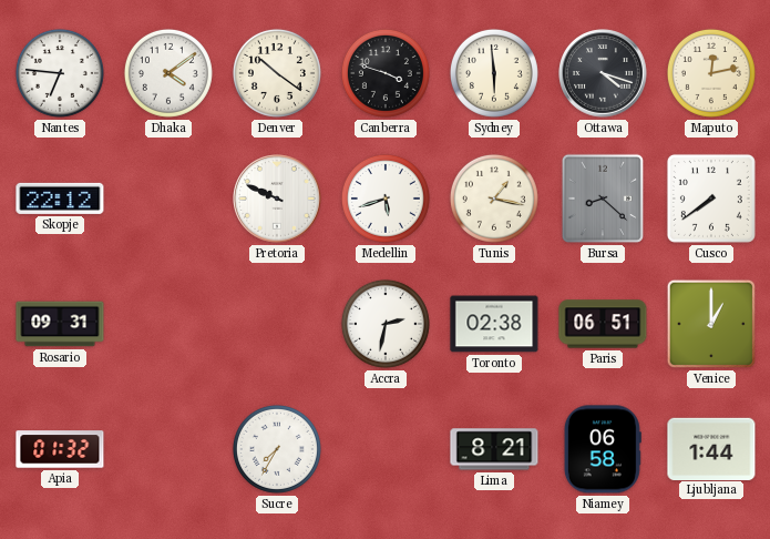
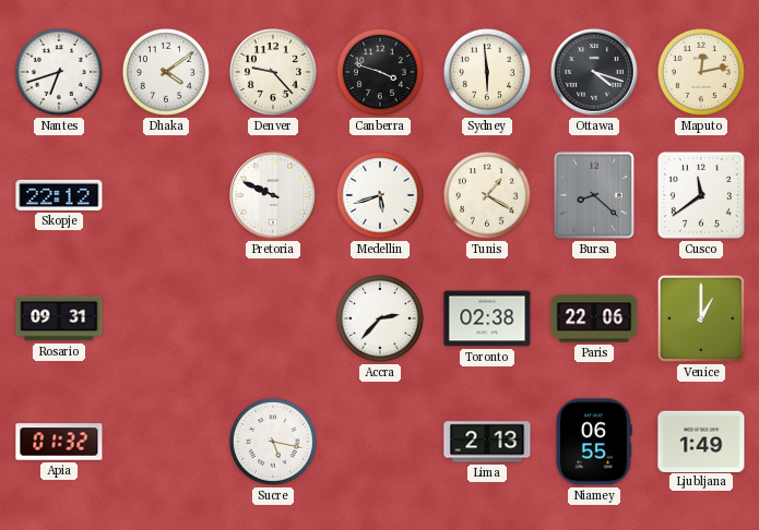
Nantes: 6:46 -> 6:42
Denver: 10:21 -> 9:23
Tunis: 1:17 -> 1:20
Cusco: 7:39 -> 11:39
Accra: 2:32 -> 2:37
Paris: 06:51 -> 22:06
Sucre: 7:35 -> 5:17
Lima: 8:21 -> 2:13
Niamey: 06:58 -> 06:55
Ljubljana: 1:44 -> 1:49
